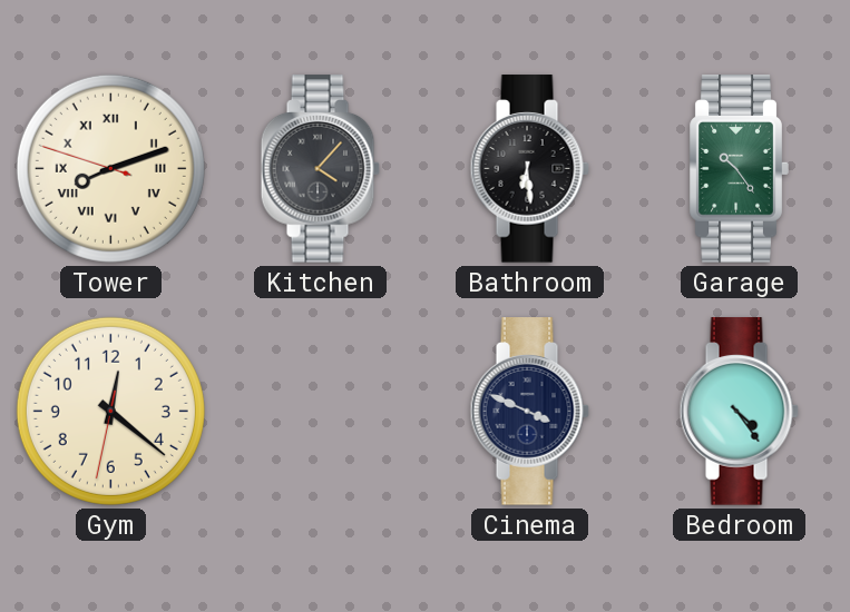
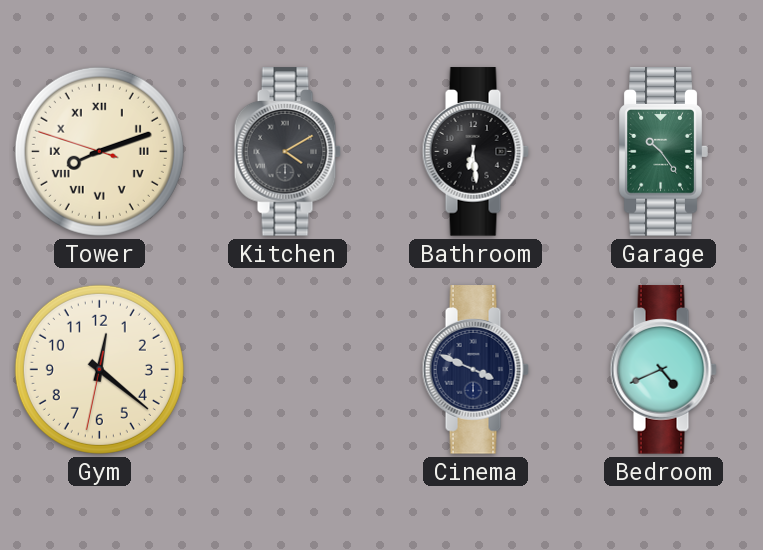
Kitchen: 4:07 -> 4:10
Bedroom: 4:24 -> 4:41
